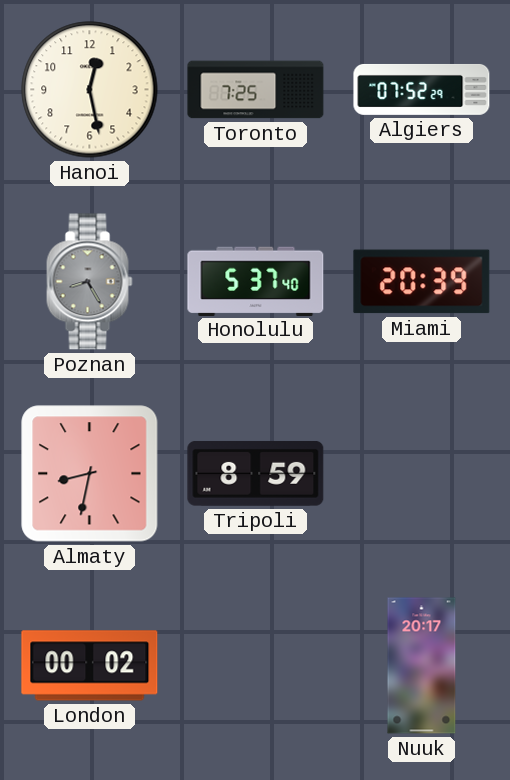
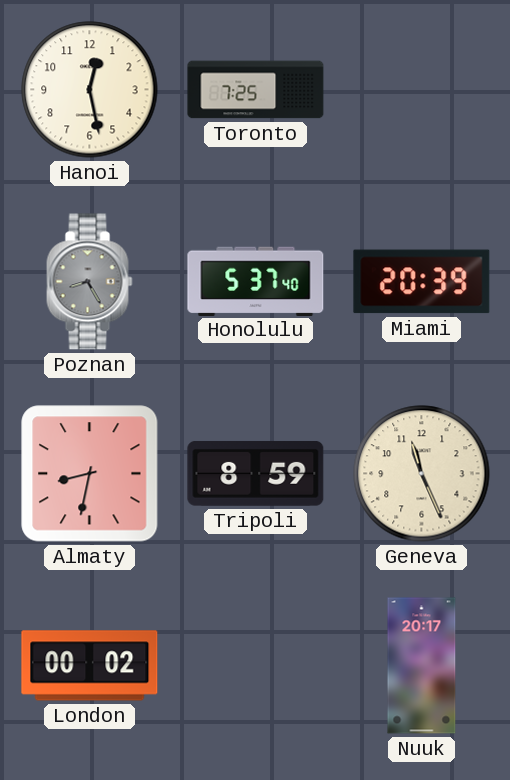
Algiers: 07:52 -> none
Geneva: none -> 11:26
